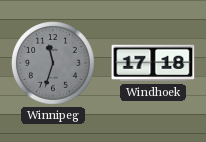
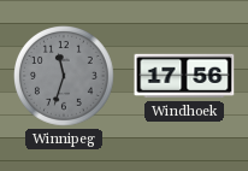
Windhoek: 17:18 -> 17:56
